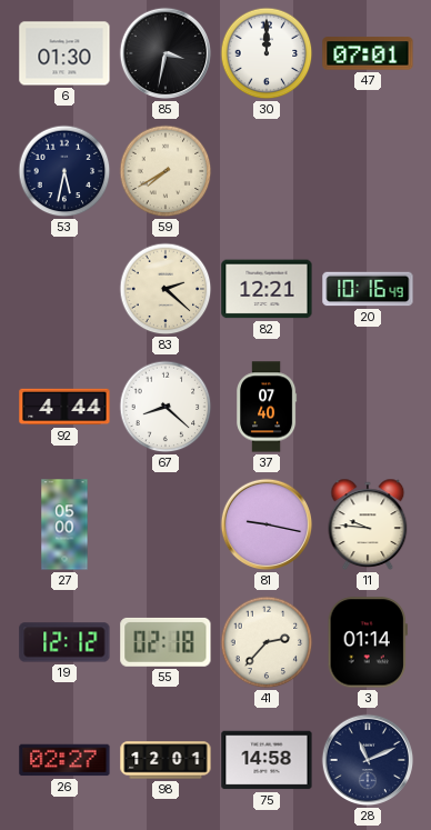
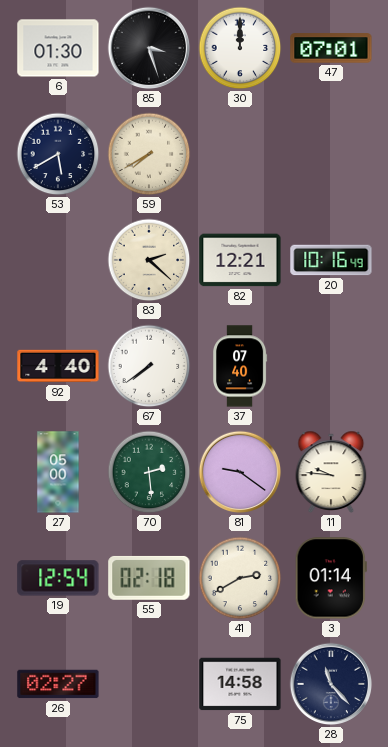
85: 3:32 -> 3:27
53: 5:32 -> 5:40
92: 4:44 -> 4:40
67: 8:22 -> 7:39
70: none -> 2:29
81: 9:17 -> 9:21
19: 12:12 -> 12:54
41: 2:37 -> 2:40
98: 12:01 -> none
28: 11:11 -> 11:23
